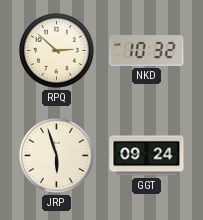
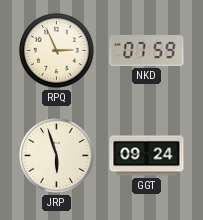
RPQ: 2:52 -> 2:56
NKD: 10:32 -> 07:59
